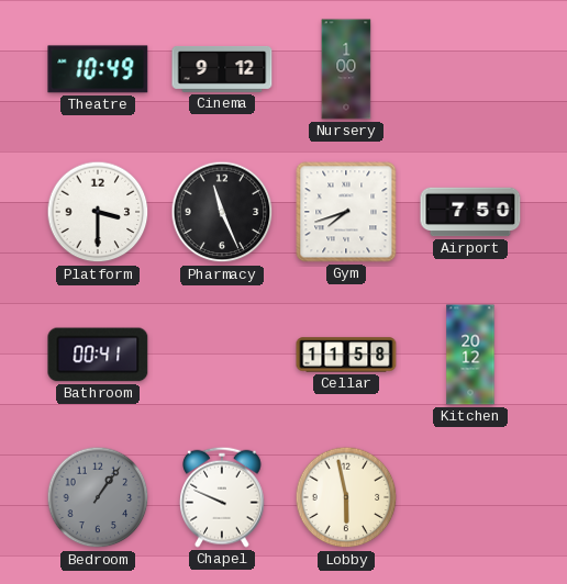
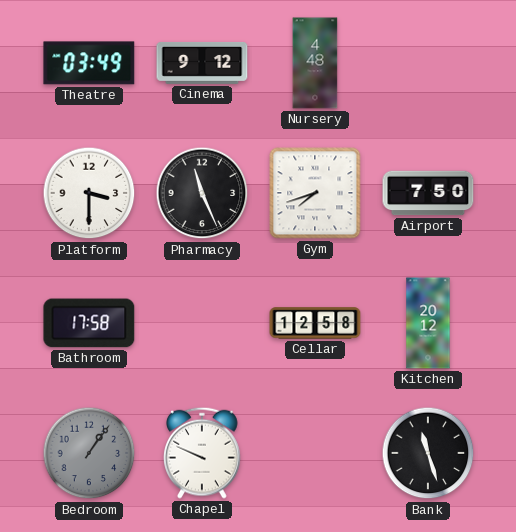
Theatre: 10:49 -> 03:49
Nursery: 1:00 -> 4:48
Bathroom: 00:41 -> 17:58
Cellar: 11:58 -> 12:58
Lobby: 5:58 -> none
Bank: none -> 11:27
